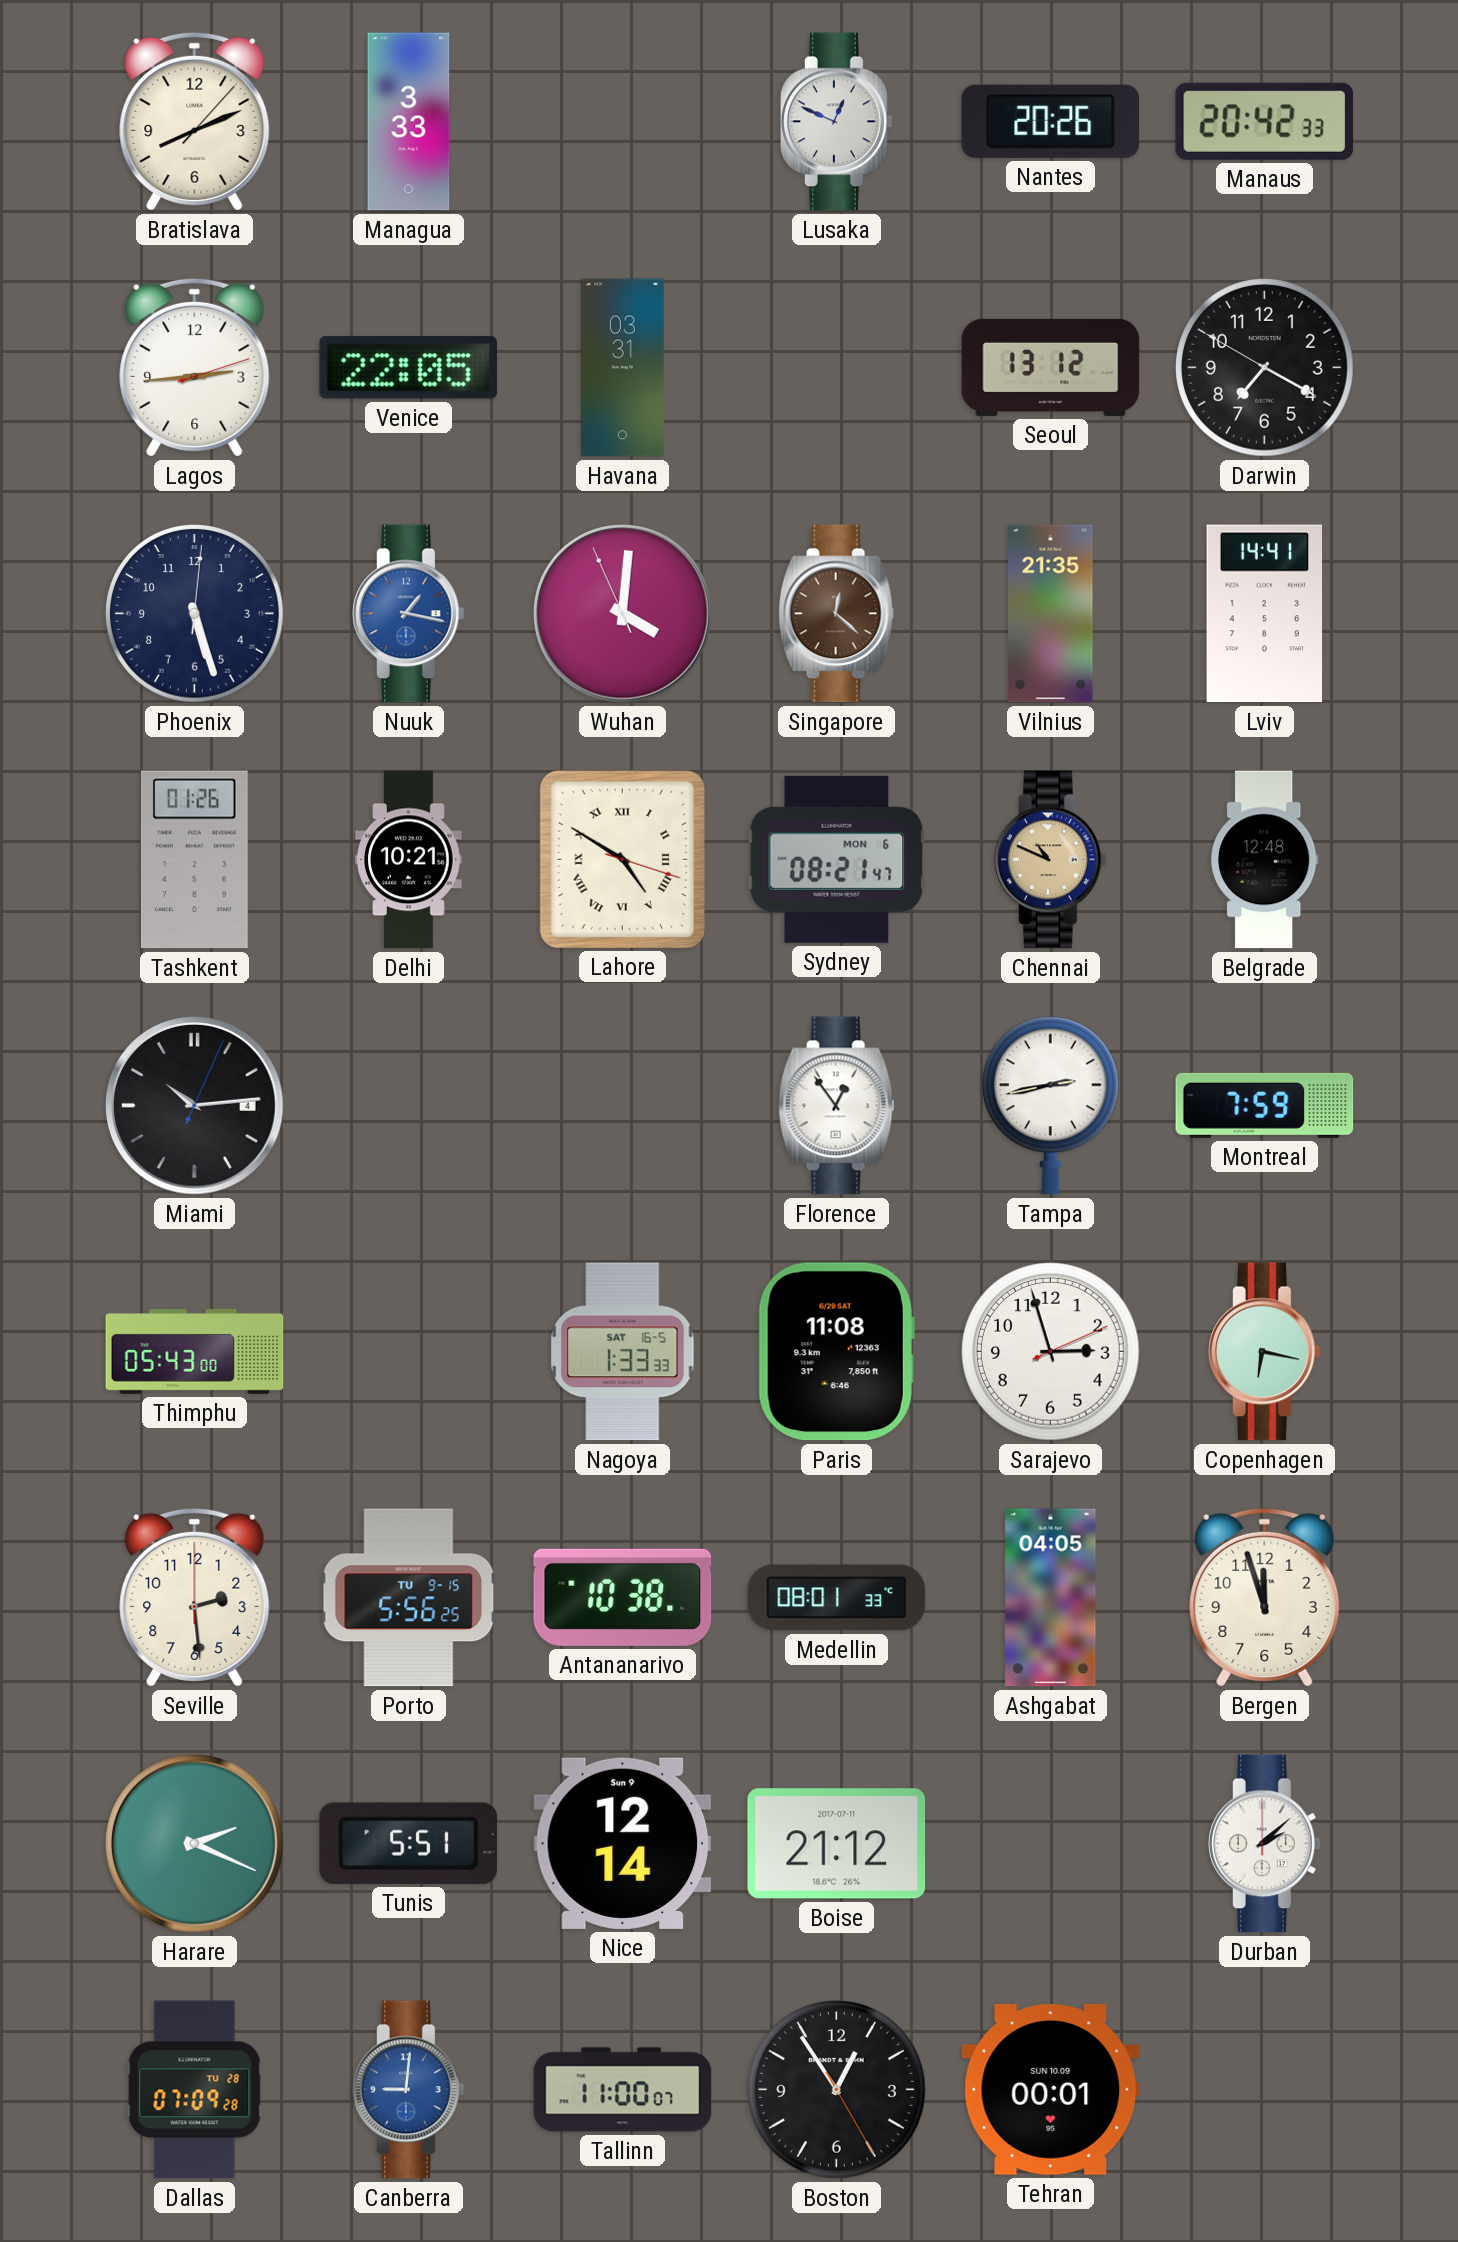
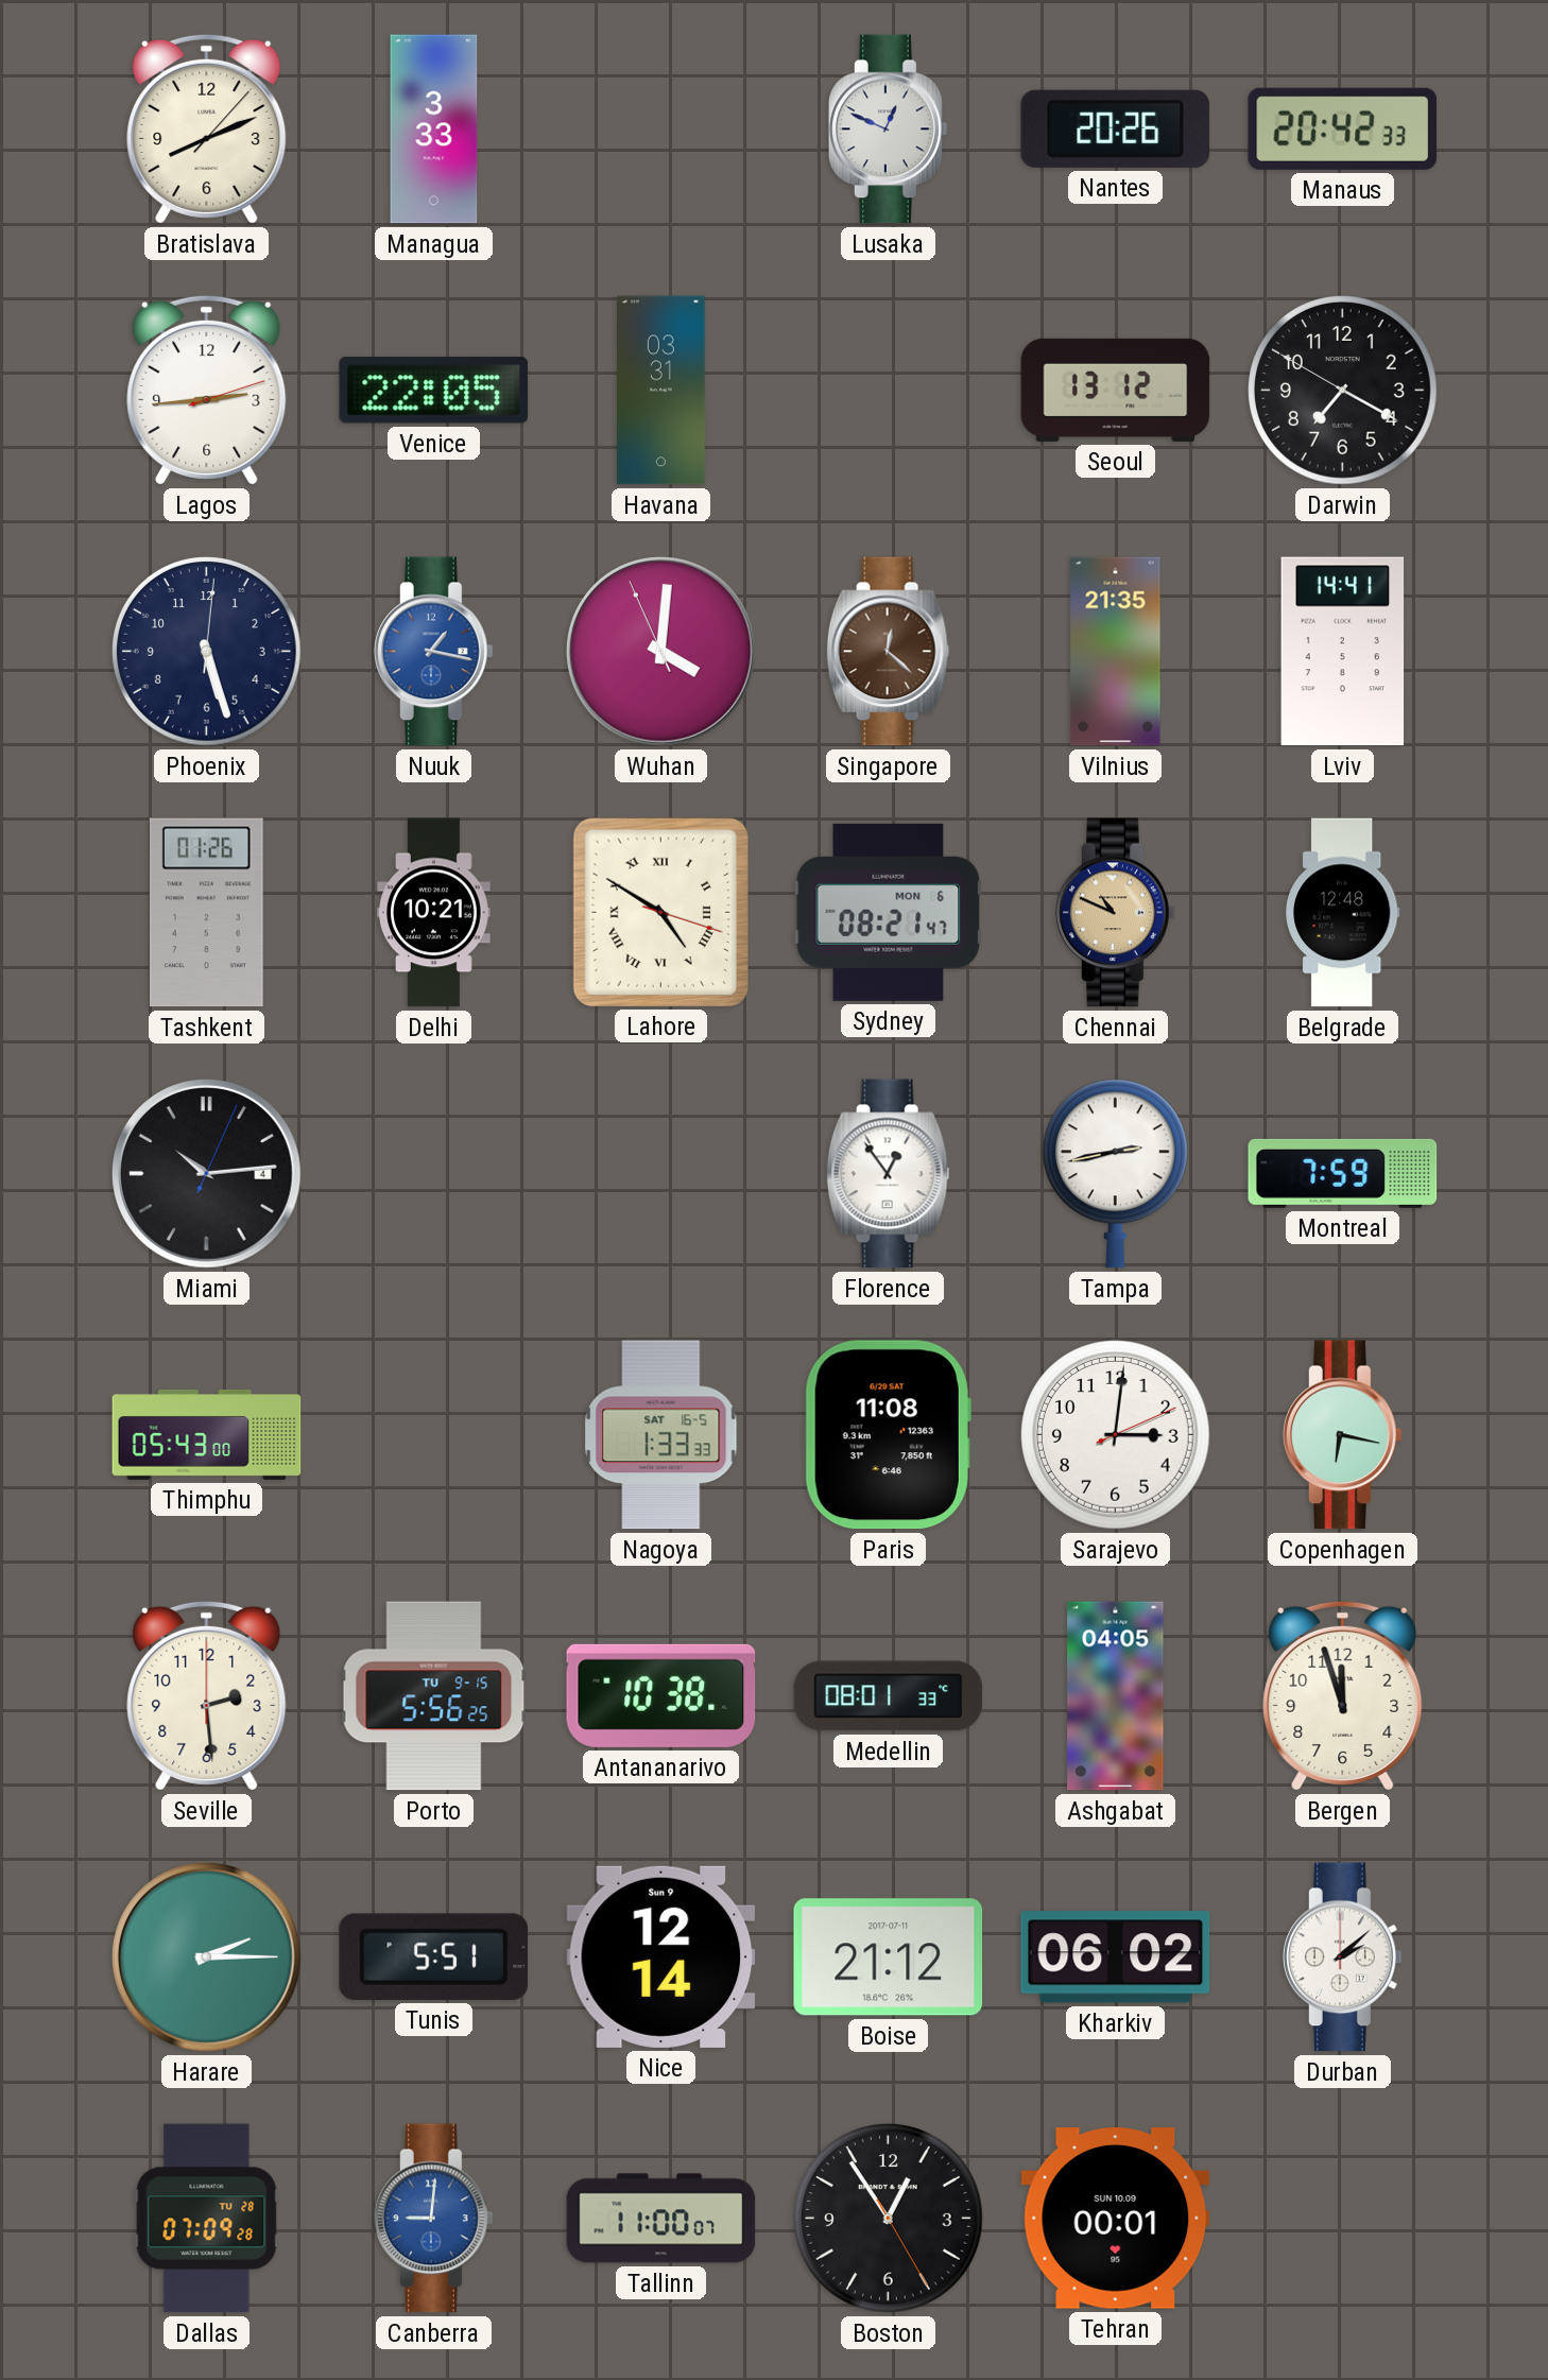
Sarajevo: 2:57 -> 3:01
Harare: 2:19 -> 2:15
Kharkiv: none -> 06:02
